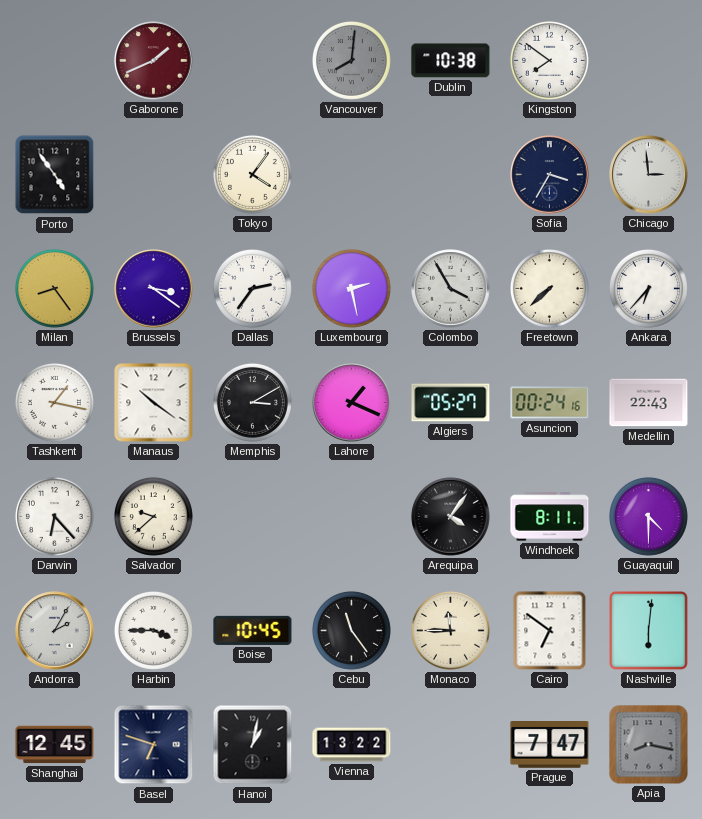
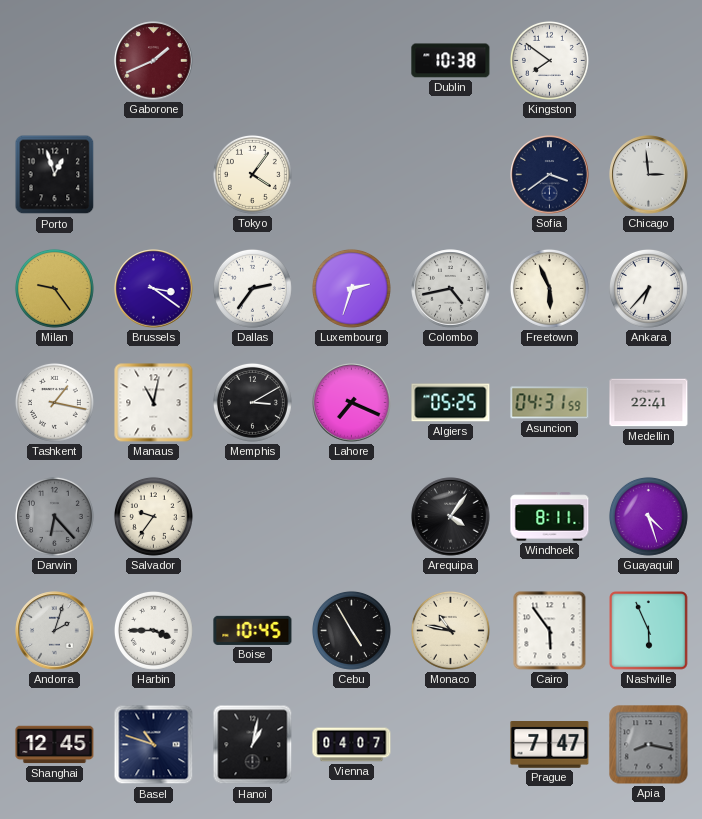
Vancouver: 8:01 -> none
Porto: 4:54 -> 12:57
Sofia: 3:35 -> 3:39
Milan: 8:24 -> 9:24
Luxembourg: 2:28 -> 2:33
Colombo: 3:55 -> 4:43
Freetown: 7:38 -> 5:56
Manaus: 10:21 -> 11:02
Lahore: 1:19 -> 7:19
Algiers: 05:27 -> 05:25
Asuncion: 00:24 -> 04:31
Medellin: 22:43 -> 22:41
Darwin dial: white -> grey
Salvador: 9:38 -> 9:36
Guayaquil: 4:30 -> 4:27
Andorra: 2:05 -> 2:03
Cebu: 11:24 -> 4:55
Monaco: 11:45 -> 10:47
Cairo: 6:51 -> 5:54
Nashville: 6:01 -> 5:56
Basel: 6:48 -> 10:48
Vienna: 13:22 -> 04:07
